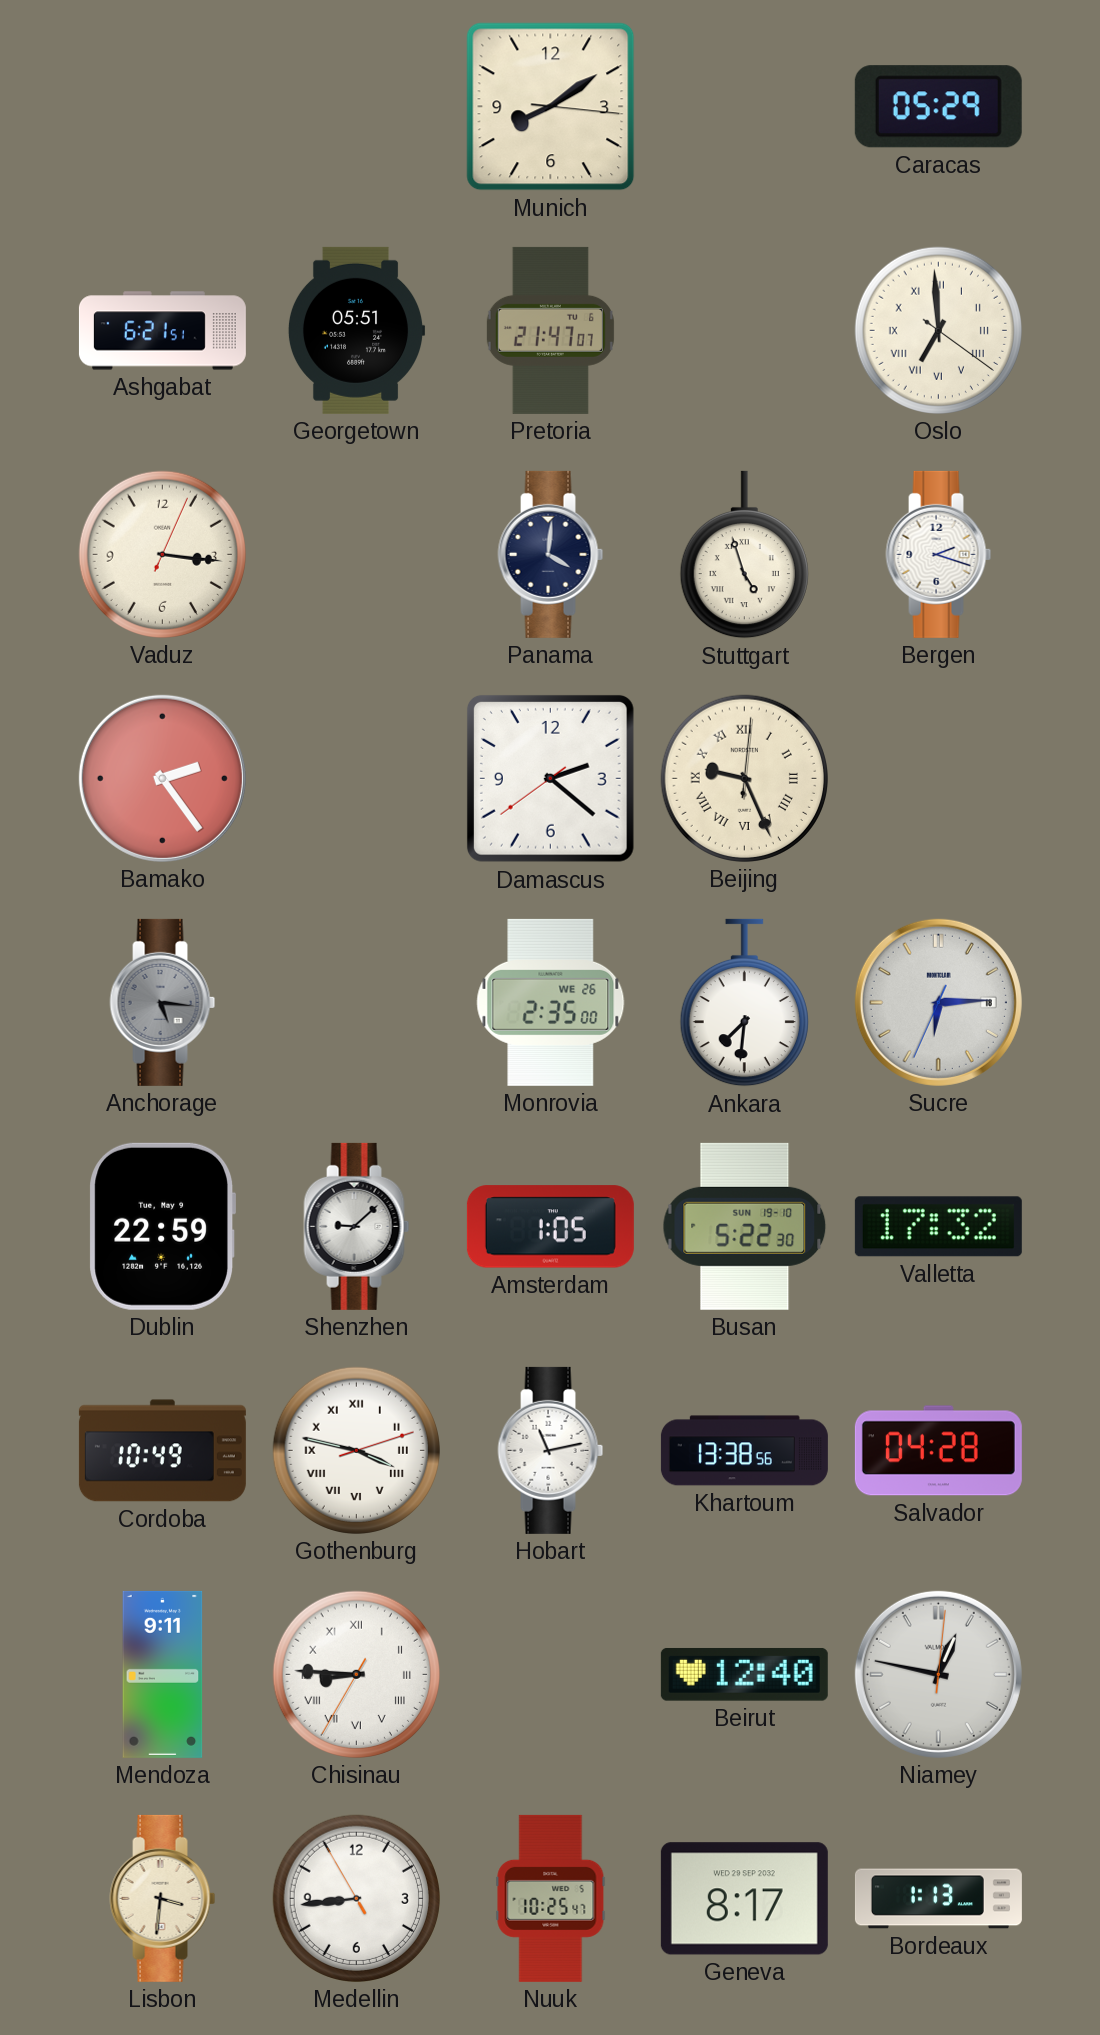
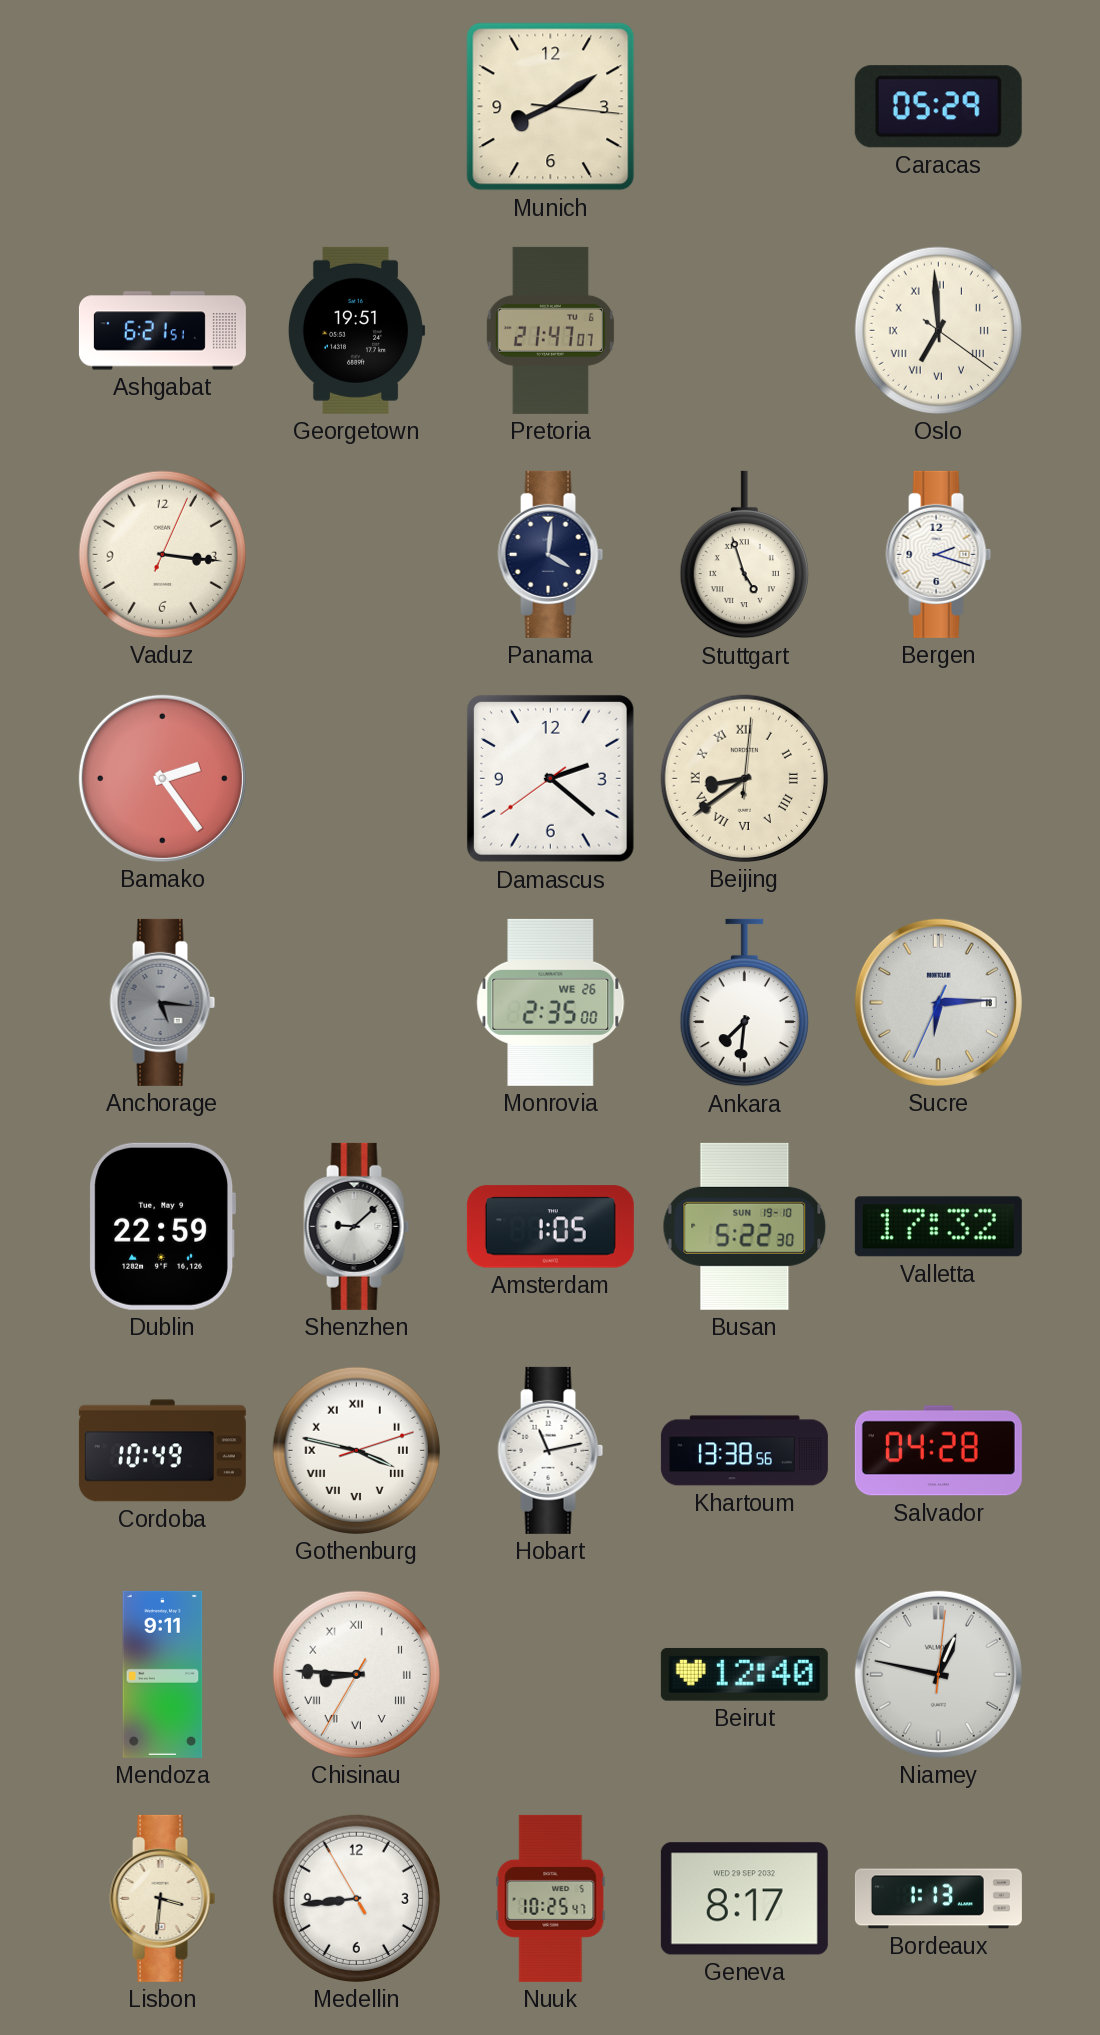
Georgetown: 05:51 -> 19:51
Beijing: 9:26 -> 8:39
